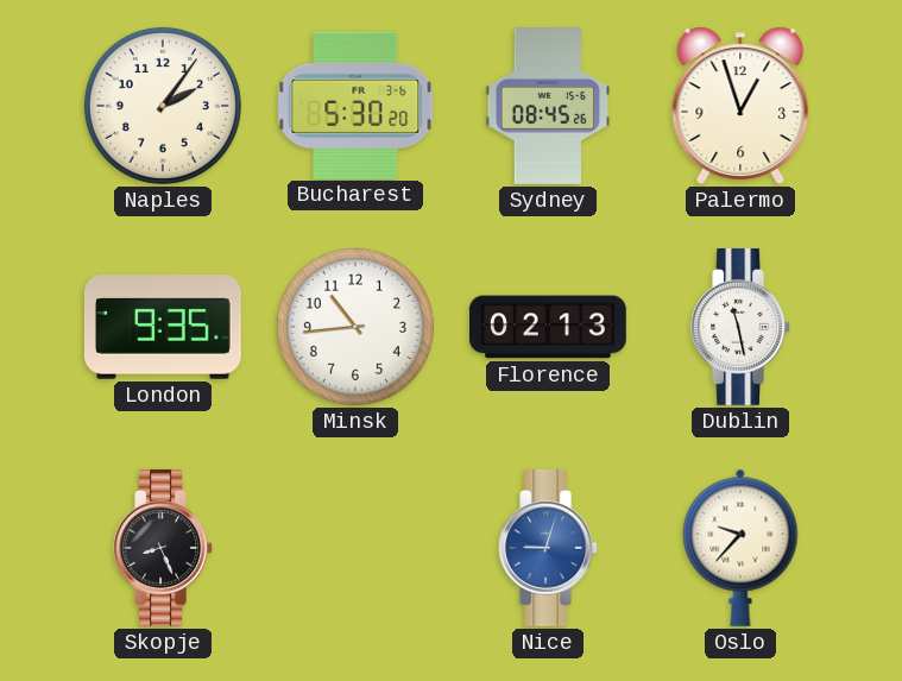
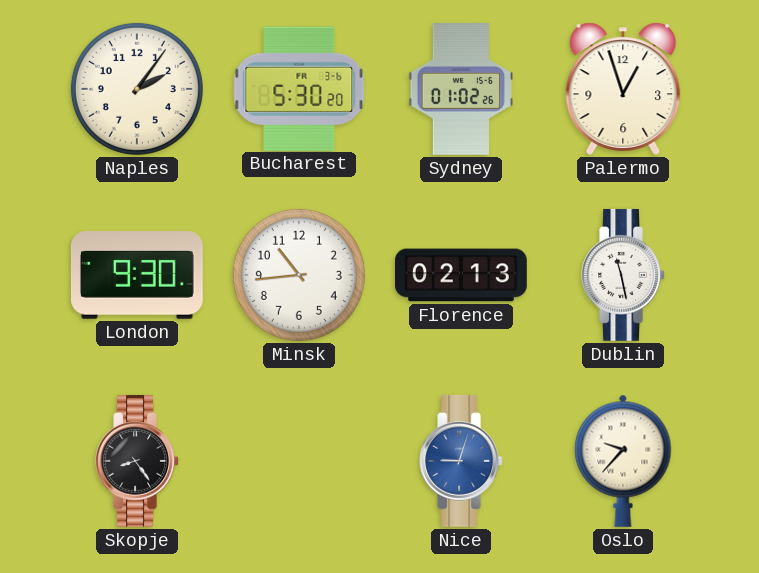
Sydney: 08:45 -> 01:02
London: 9:35 -> 9:30
Skopje: 8:26 -> 8:24
